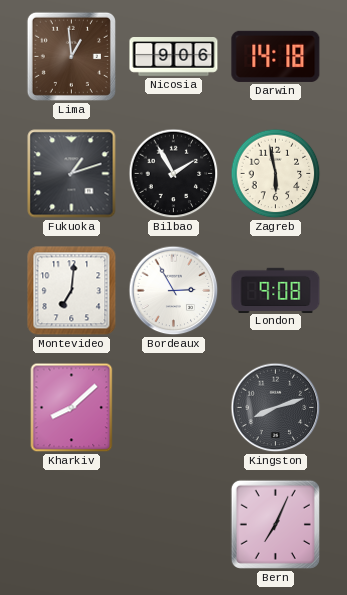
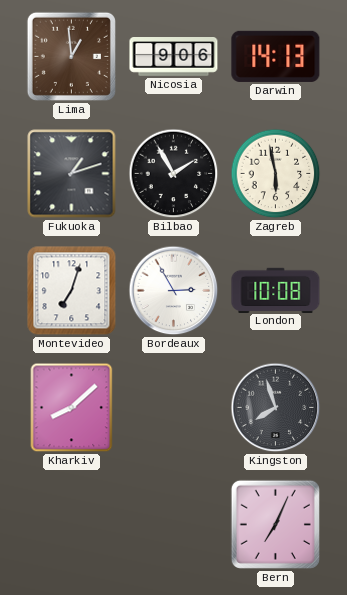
Darwin: 14:18 -> 14:13
Montevideo: 7:01 -> 7:03
London: 9:08 -> 10:08
Kingston: 8:12 -> 7:57
